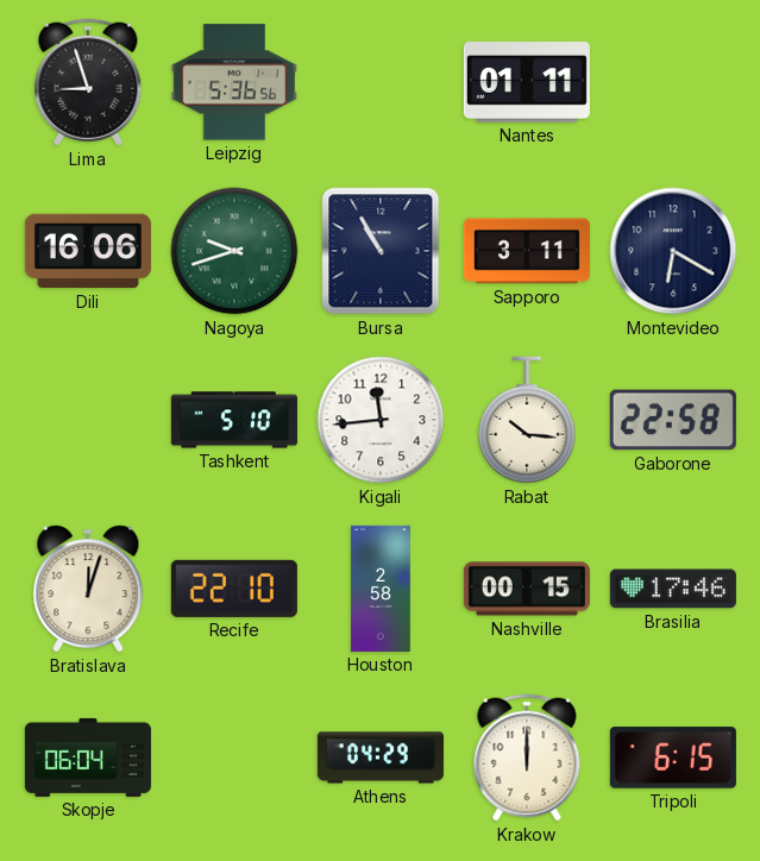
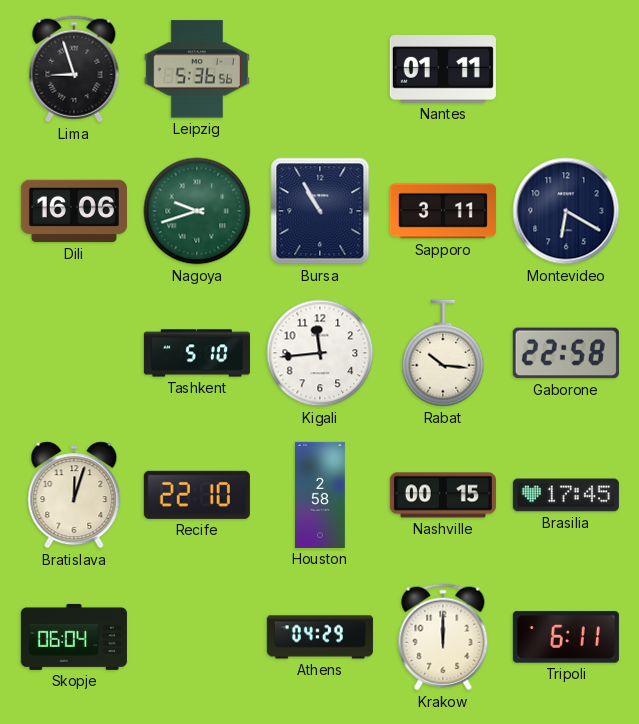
Brasilia: 17:46 -> 17:45
Tripoli: 6:15 -> 6:11
